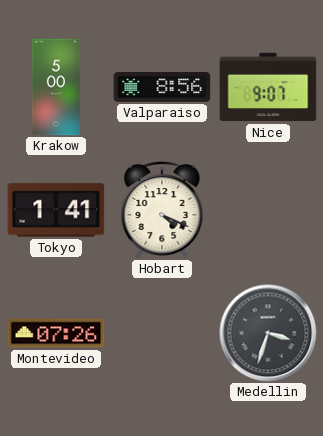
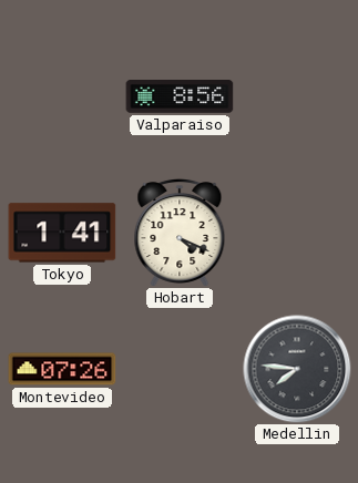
Krakow: 5:00 -> none
Nice: 9:07 -> none
Medellin: 3:33 -> 7:46
